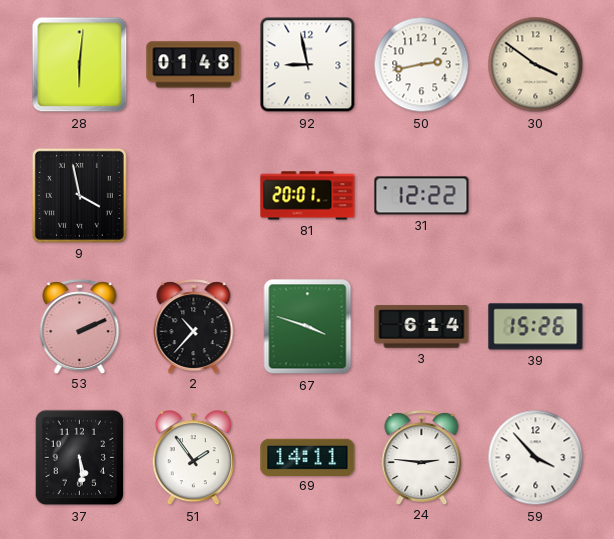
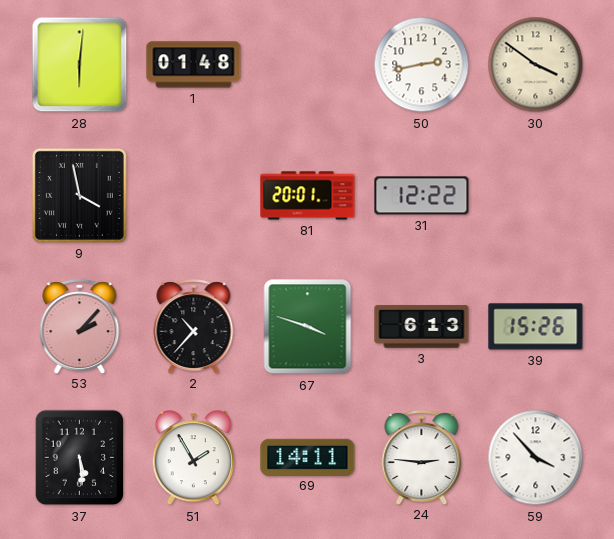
92: 8:58 -> none
53: 2:11 -> 2:07
3: 6:14 -> 6:13
51: 1:54 -> 1:55
